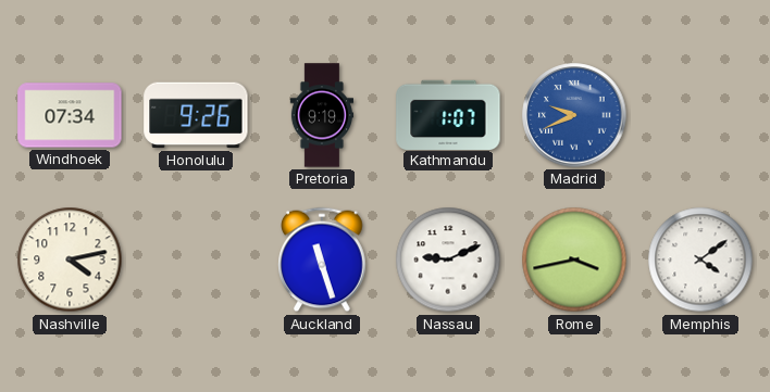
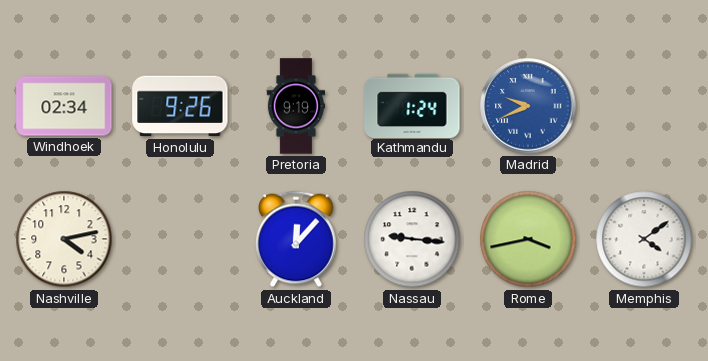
Windhoek: 07:34 -> 02:34
Kathmandu: 1:07 -> 1:24
Auckland: 11:27 -> 12:07
Nassau: 9:11 -> 9:16
